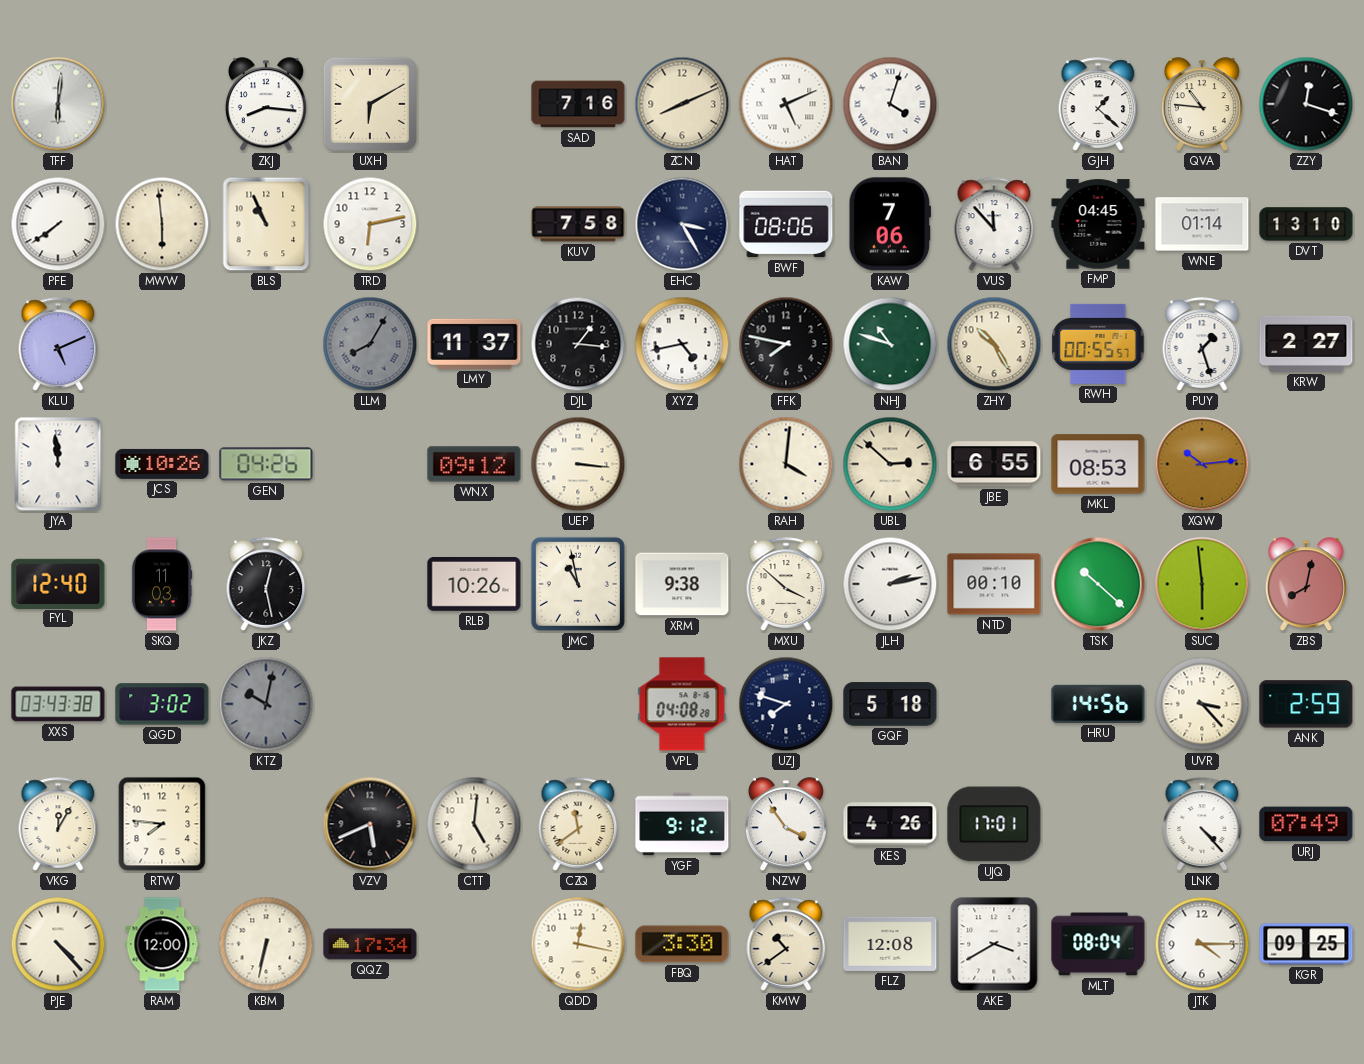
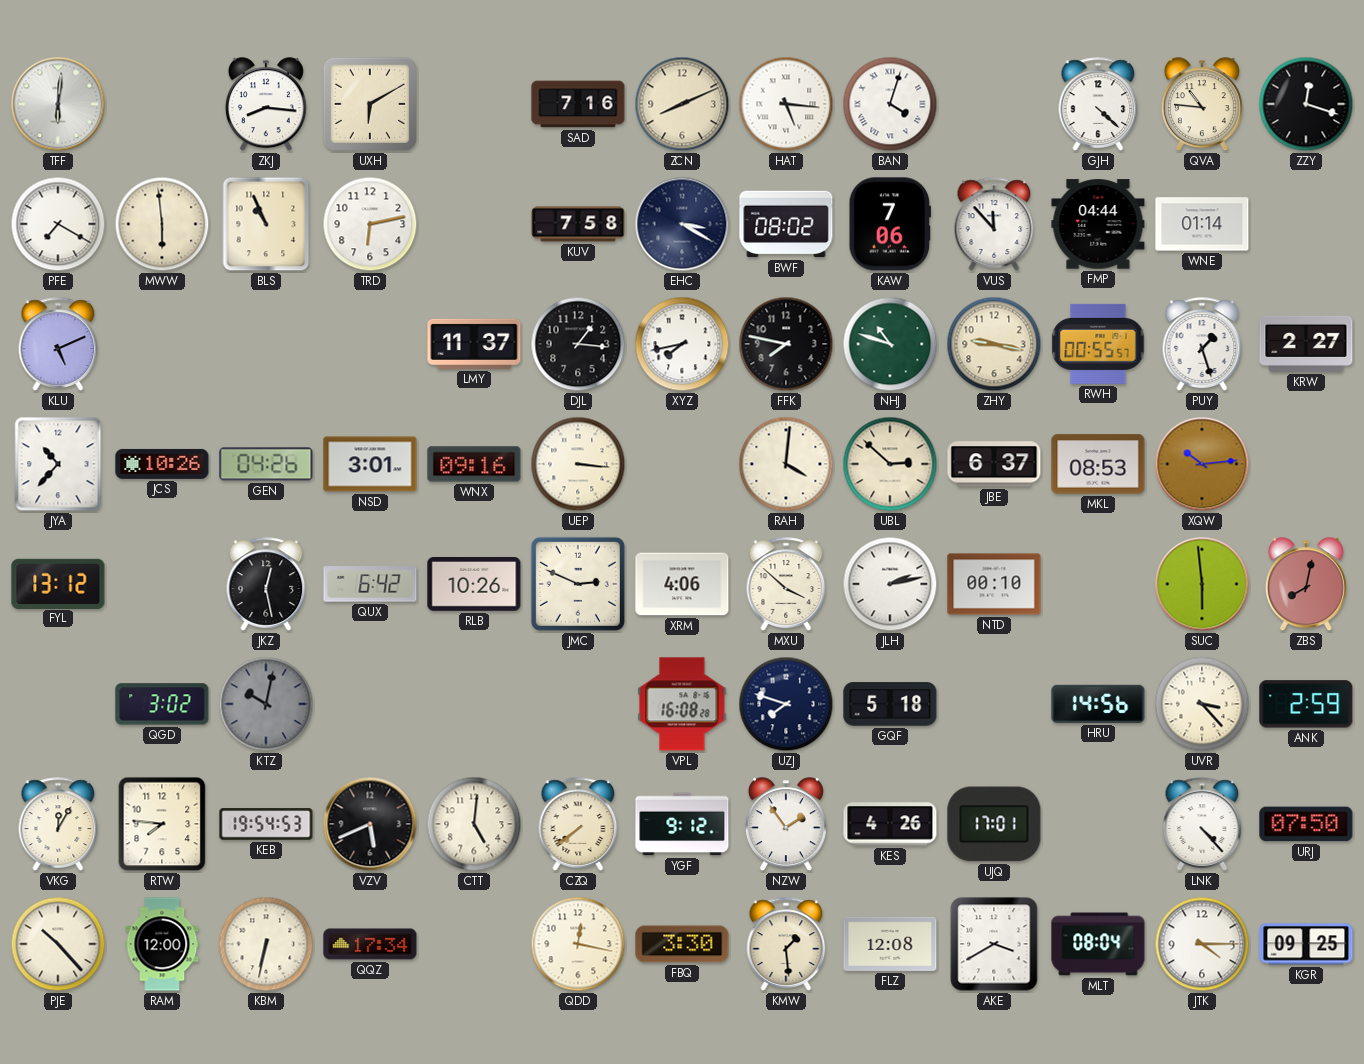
HAT: 5:11 -> 5:16
GJH: 1:22 -> 4:22
PFE: 7:39 -> 7:20
EHC: 3:25 -> 3:20
BWF: 08:06 -> 08:02
FMP: 04:45 -> 04:44
DVT: 13:10 -> none
LLM: 8:05 -> none
XYZ: 4:43 -> 7:43
ZHY: 10:25 -> 9:17
JYA: 11:59 -> 10:37
NSD: none -> 3:01
WNX: 09:12 -> 09:16
JBE: 6:55 -> 6:37
FYL: 12:40 -> 13:12
SKQ: 11:03 -> none
QUX: none -> 6:42
JMC: 10:58 -> 2:49
XRM: 9:38 -> 4:06
TSK: 10:22 -> none
XXS: 03:43 -> none
VPL: 04:08 -> 16:08
KEB: none -> 19:54
CZQ: 11:39 -> 7:39
NZW: 3:54 -> 1:54
URJ: 07:49 -> 07:50
PJE: 4:23 -> 10:23
KMW: 10:39 -> 1:29
